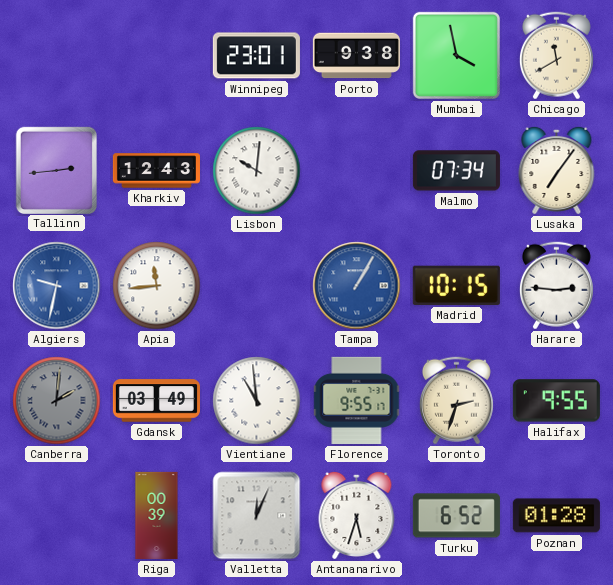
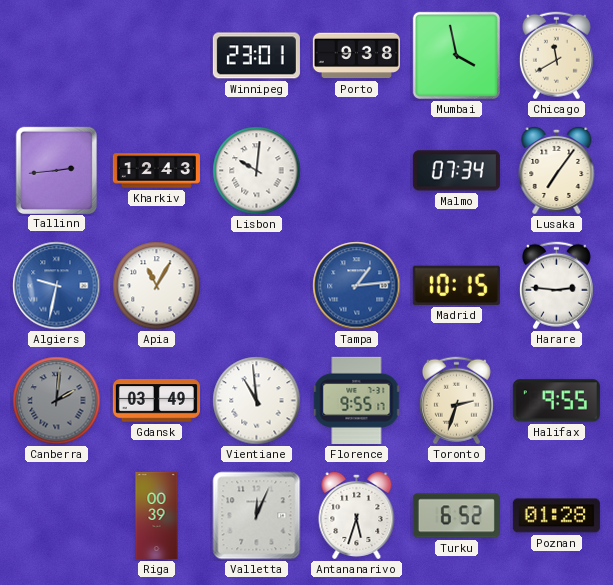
Apia: 11:44 -> 11:05
Tampa: 1:05 -> 1:14
